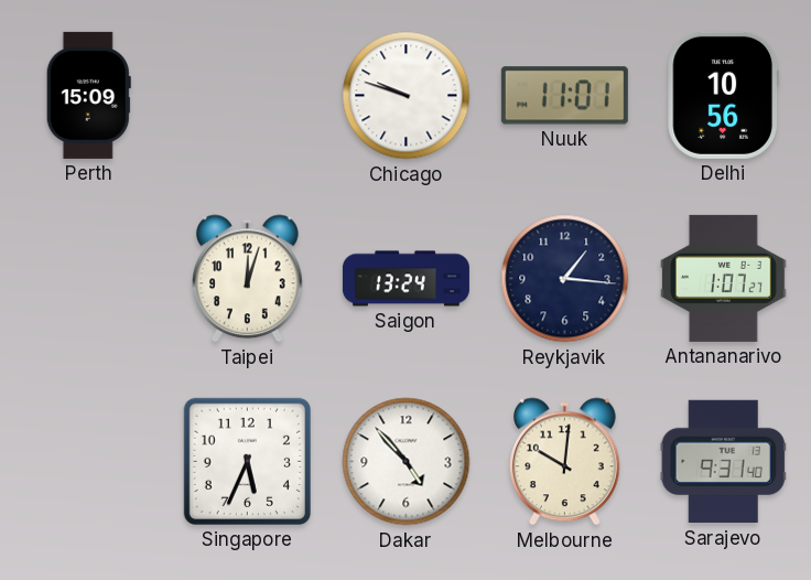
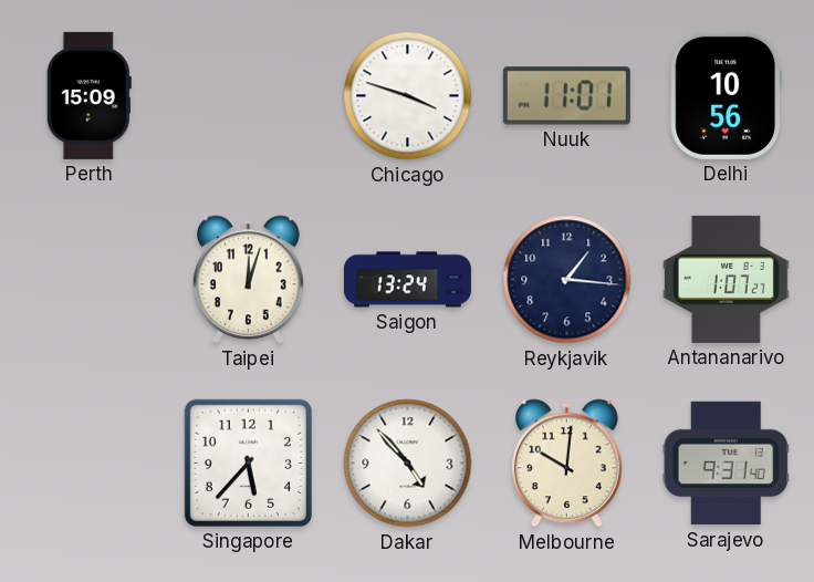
Chicago: 9:48 -> 3:48
Singapore: 5:34 -> 5:37
